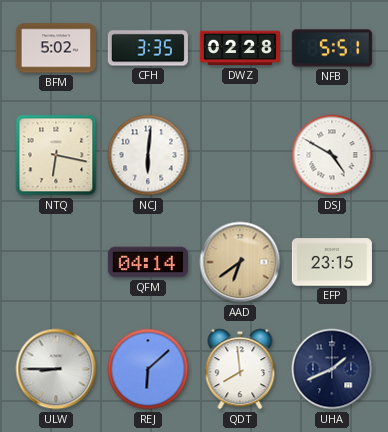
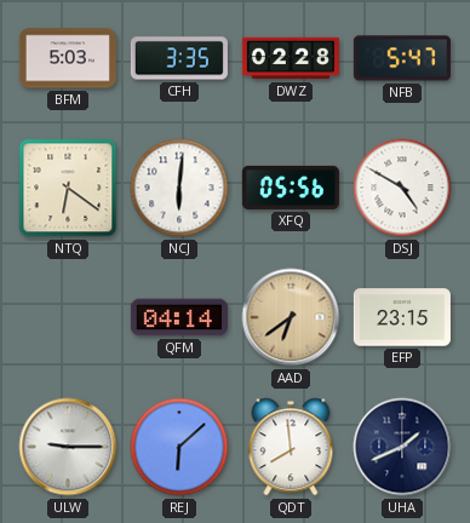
BFM: 5:02 -> 5:03
NFB: 5:51 -> 5:47
NTQ: 6:17 -> 6:21
XFQ: none -> 05:56
ULW: 8:45 -> 9:15
